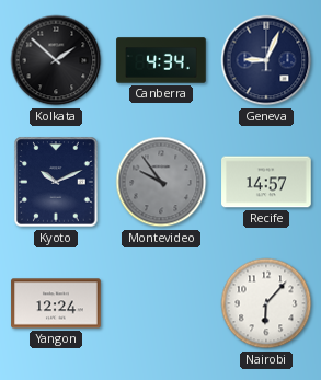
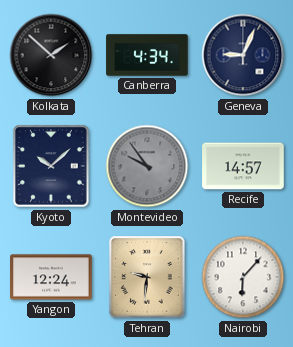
Kyoto: 10:11 -> 10:08
Tehran: none -> 9:31
